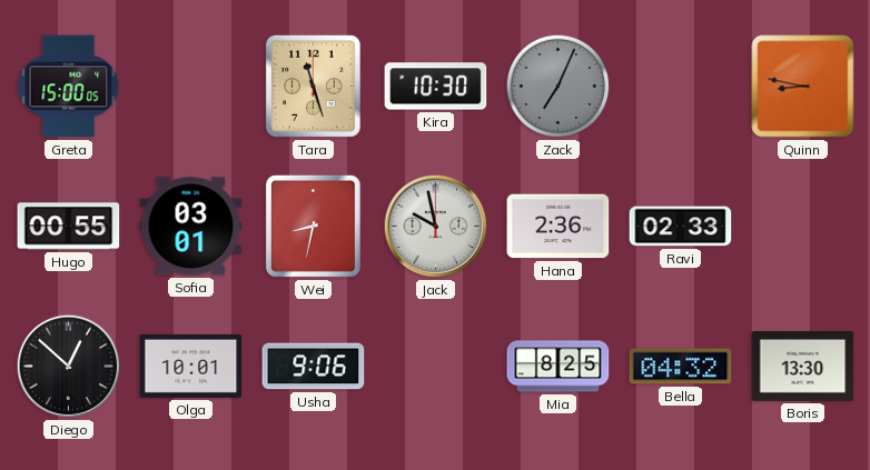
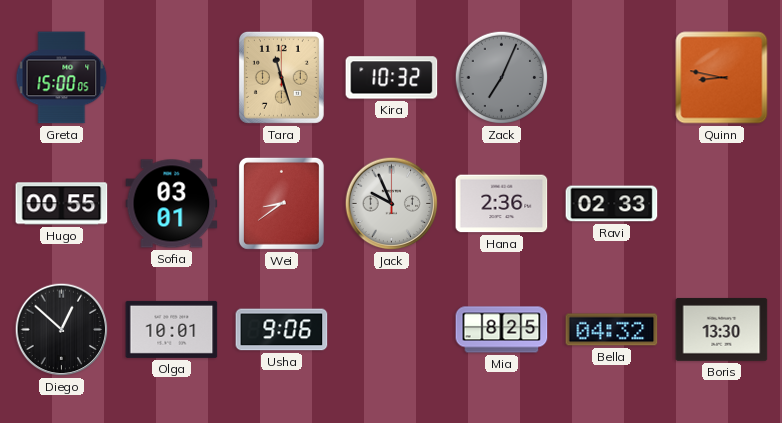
Kira: 10:30 -> 10:32
Wei: 8:32 -> 8:39
Jack: 9:58 -> 9:56
